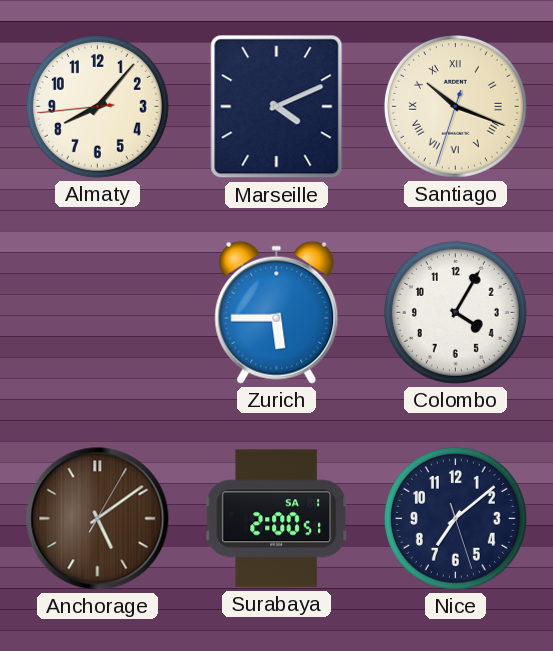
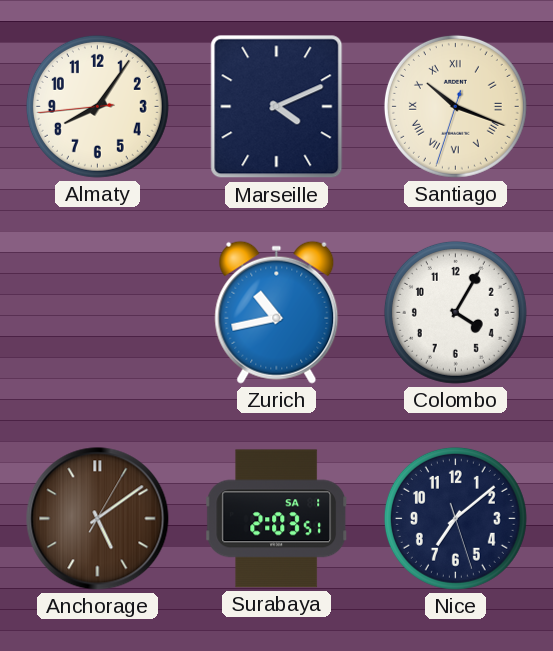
Almaty: 8:06 -> 8:05
Zurich: 5:45 -> 10:43
Surabaya: 2:00 -> 2:03
